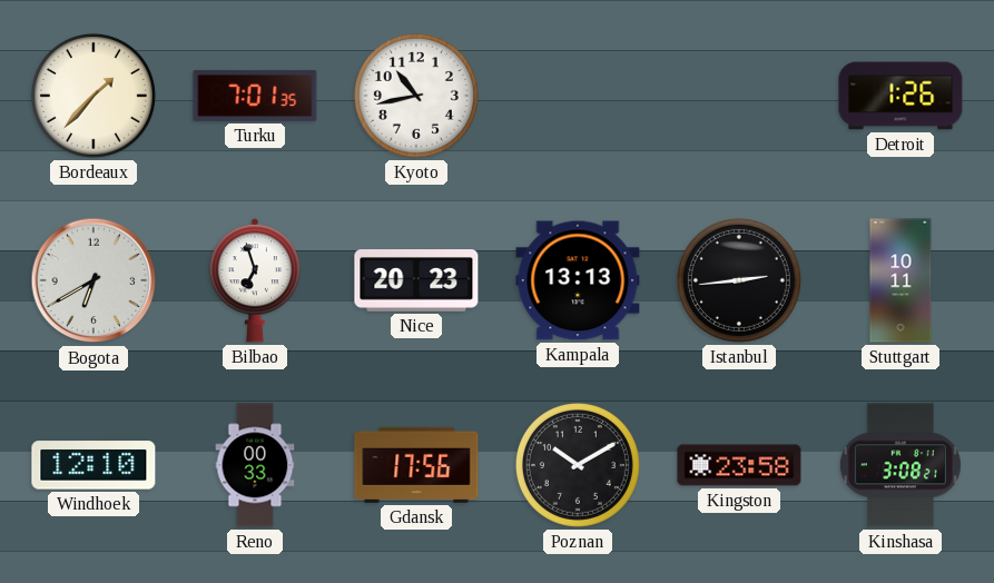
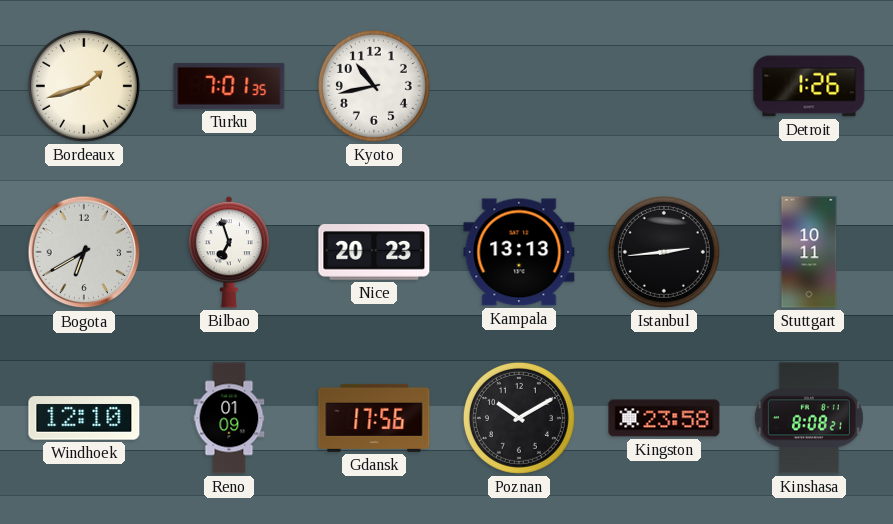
Bordeaux: 1:37 -> 1:42
Reno: 00:33 -> 01:09
Kinshasa: 3:08 -> 8:08
